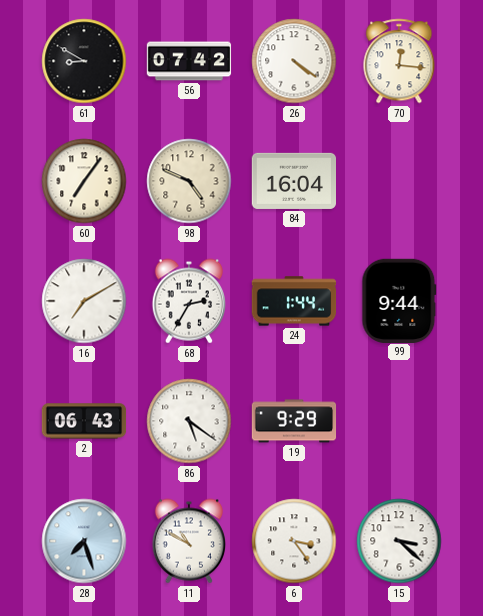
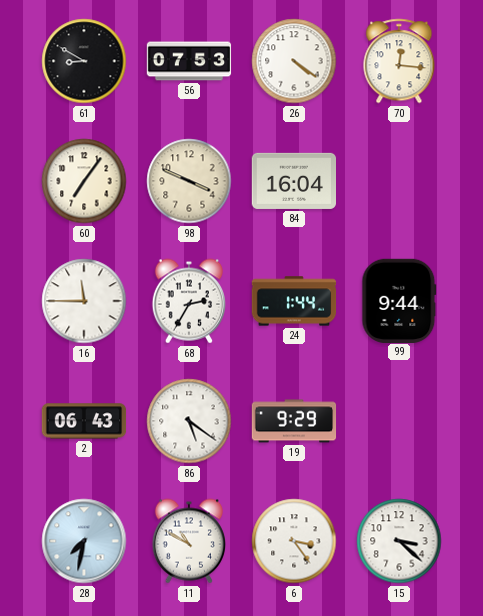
56: 07:42 -> 07:53
98: 4:49 -> 3:49
16: 7:10 -> 11:45
28: 7:27 -> 7:32
